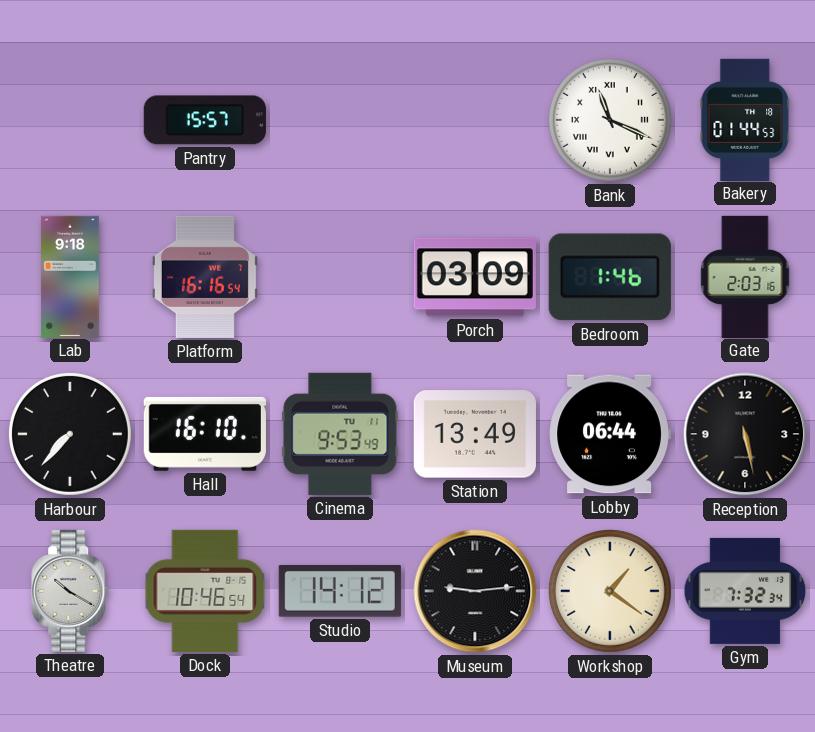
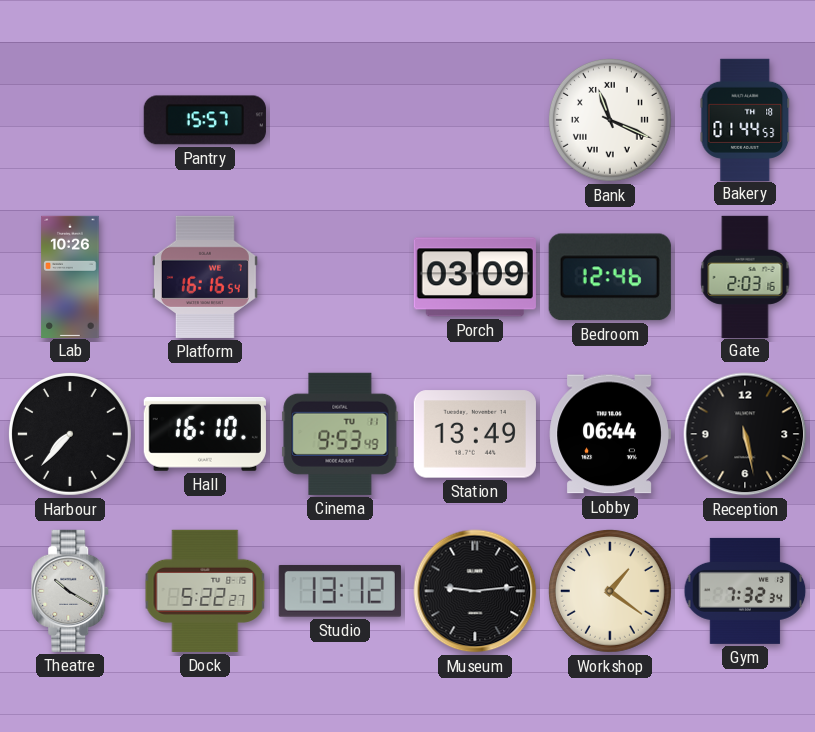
Lab: 9:18 -> 10:26
Bedroom: 1:46 -> 12:46
Dock: 10:46 -> 5:22
Studio: 14:12 -> 13:12
